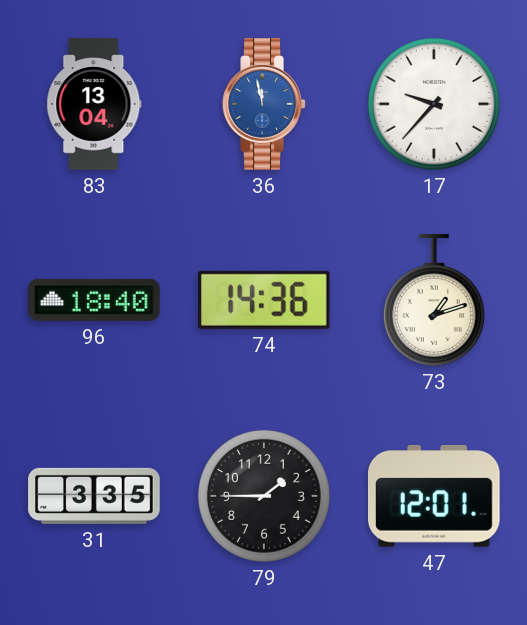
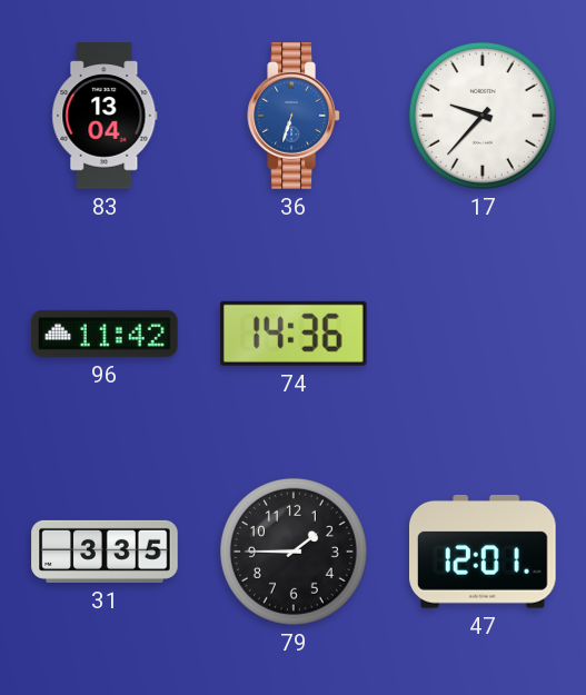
36: 11:58 -> 6:33
96: 18:40 -> 11:42
73: 1:12 -> none
